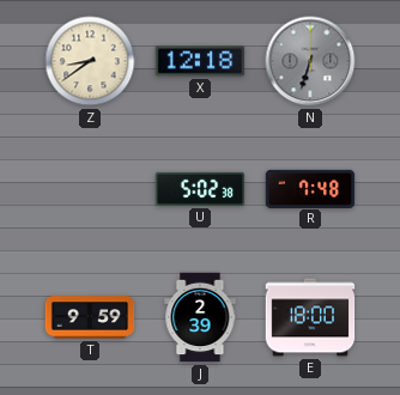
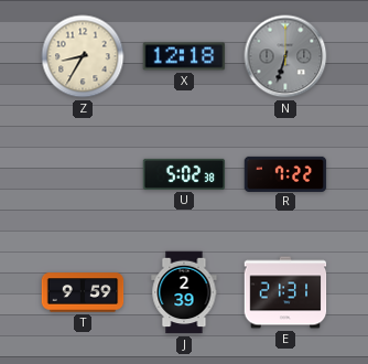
Z: 8:39 -> 8:35
R: 7:48 -> 7:22
E: 18:00 -> 21:31
